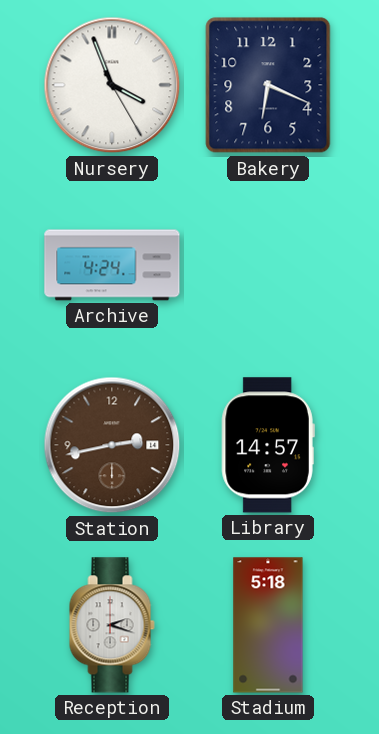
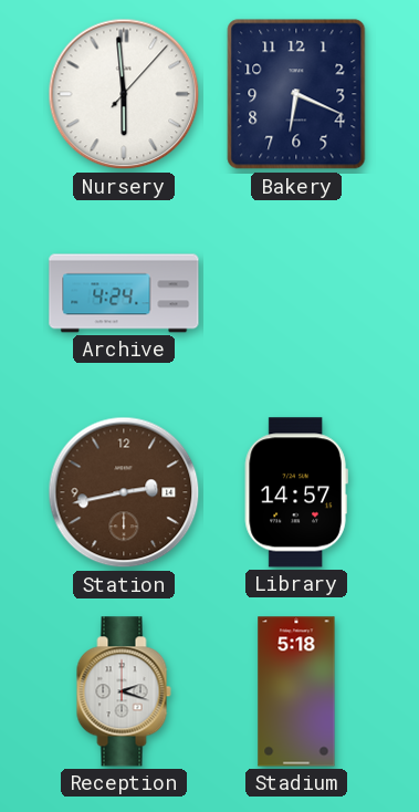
Nursery: 3:56 -> 5:59
